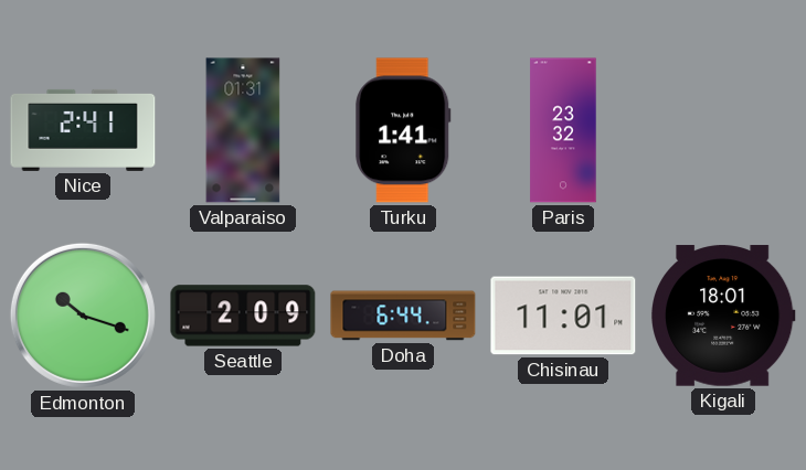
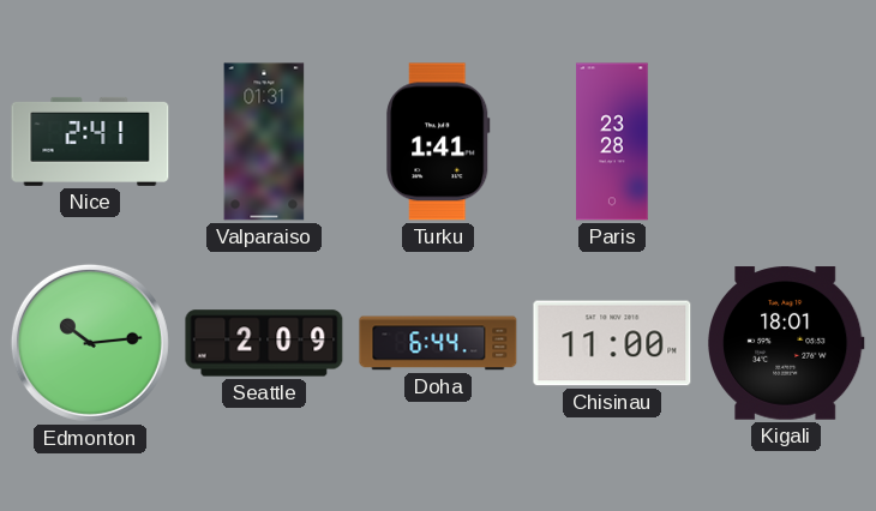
Paris: 23:32 -> 23:28
Edmonton: 10:18 -> 10:14
Chisinau: 11:01 -> 11:00
